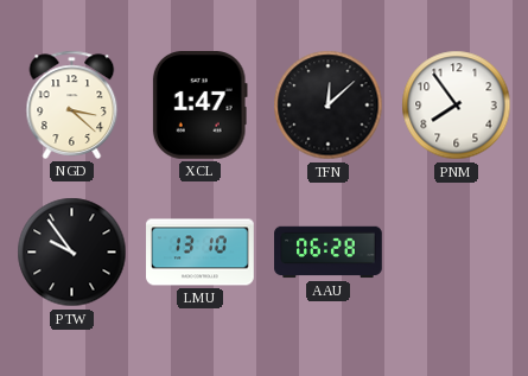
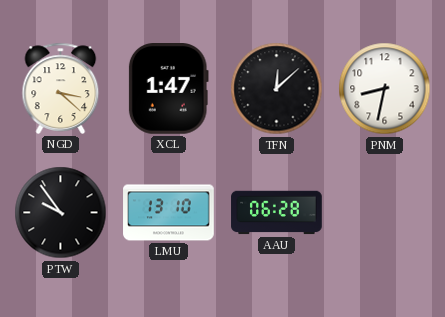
PNM: 7:54 -> 8:32
